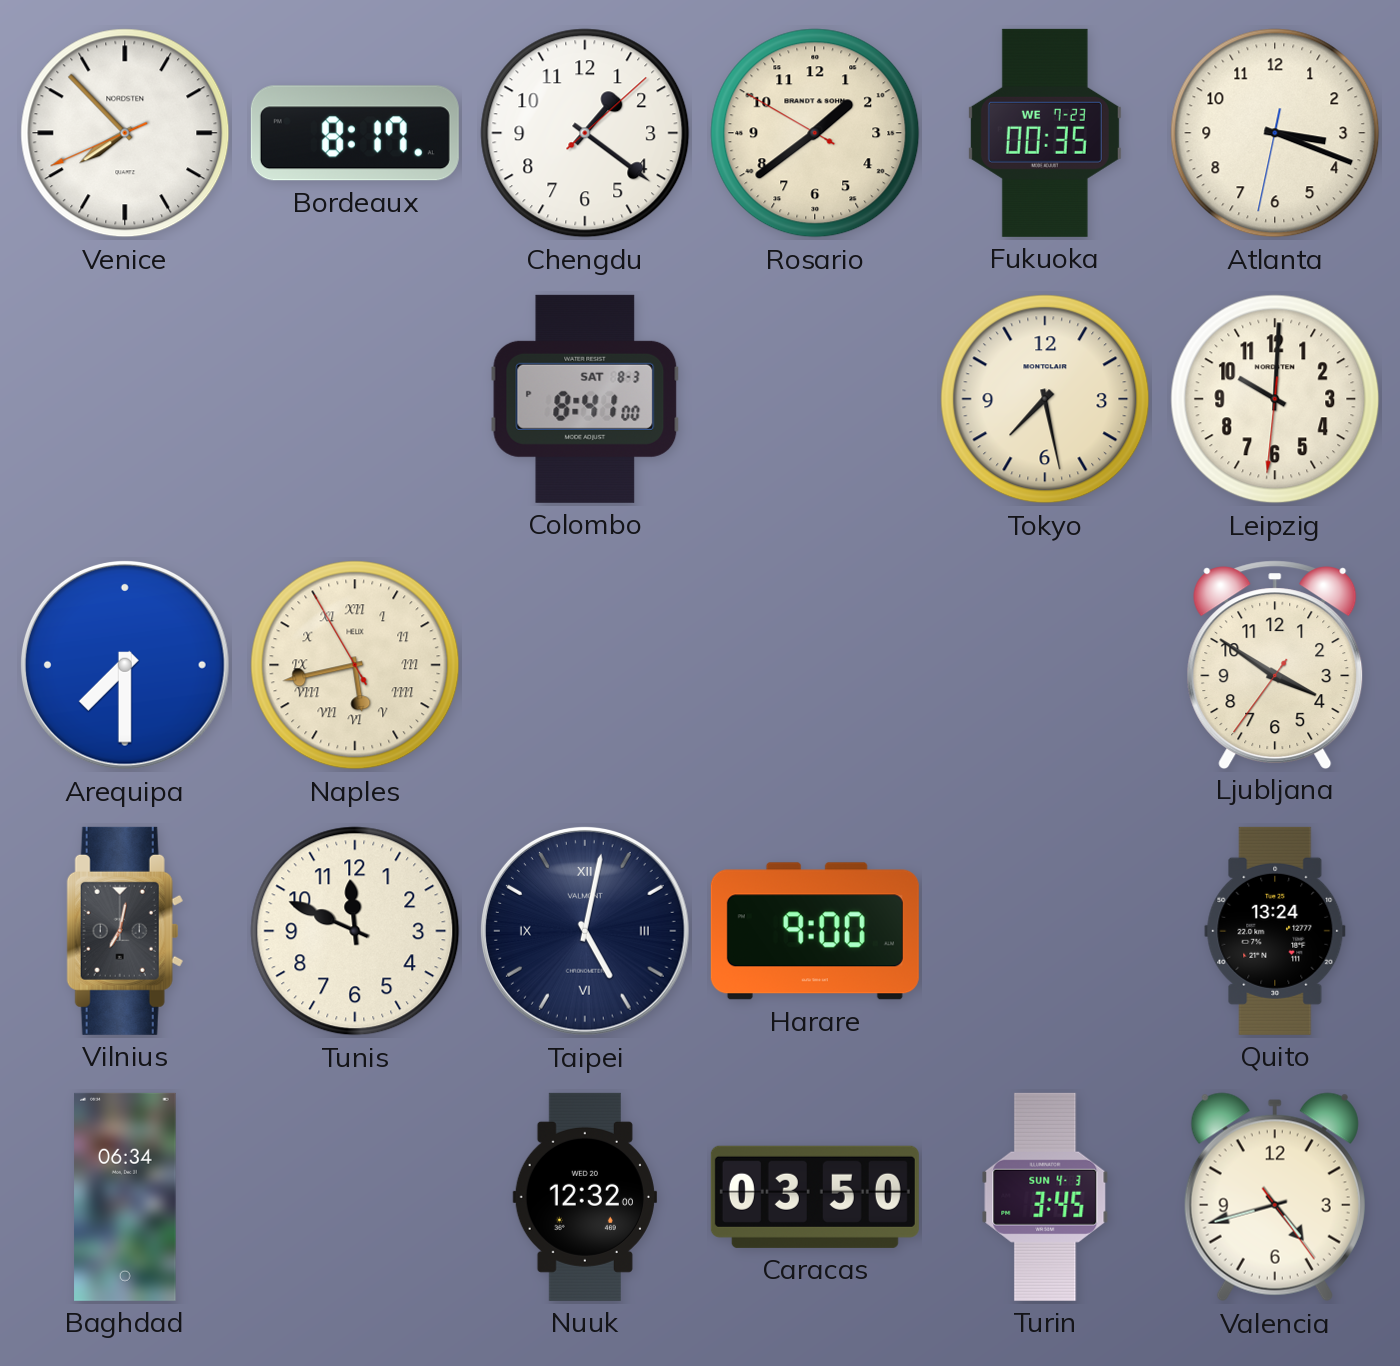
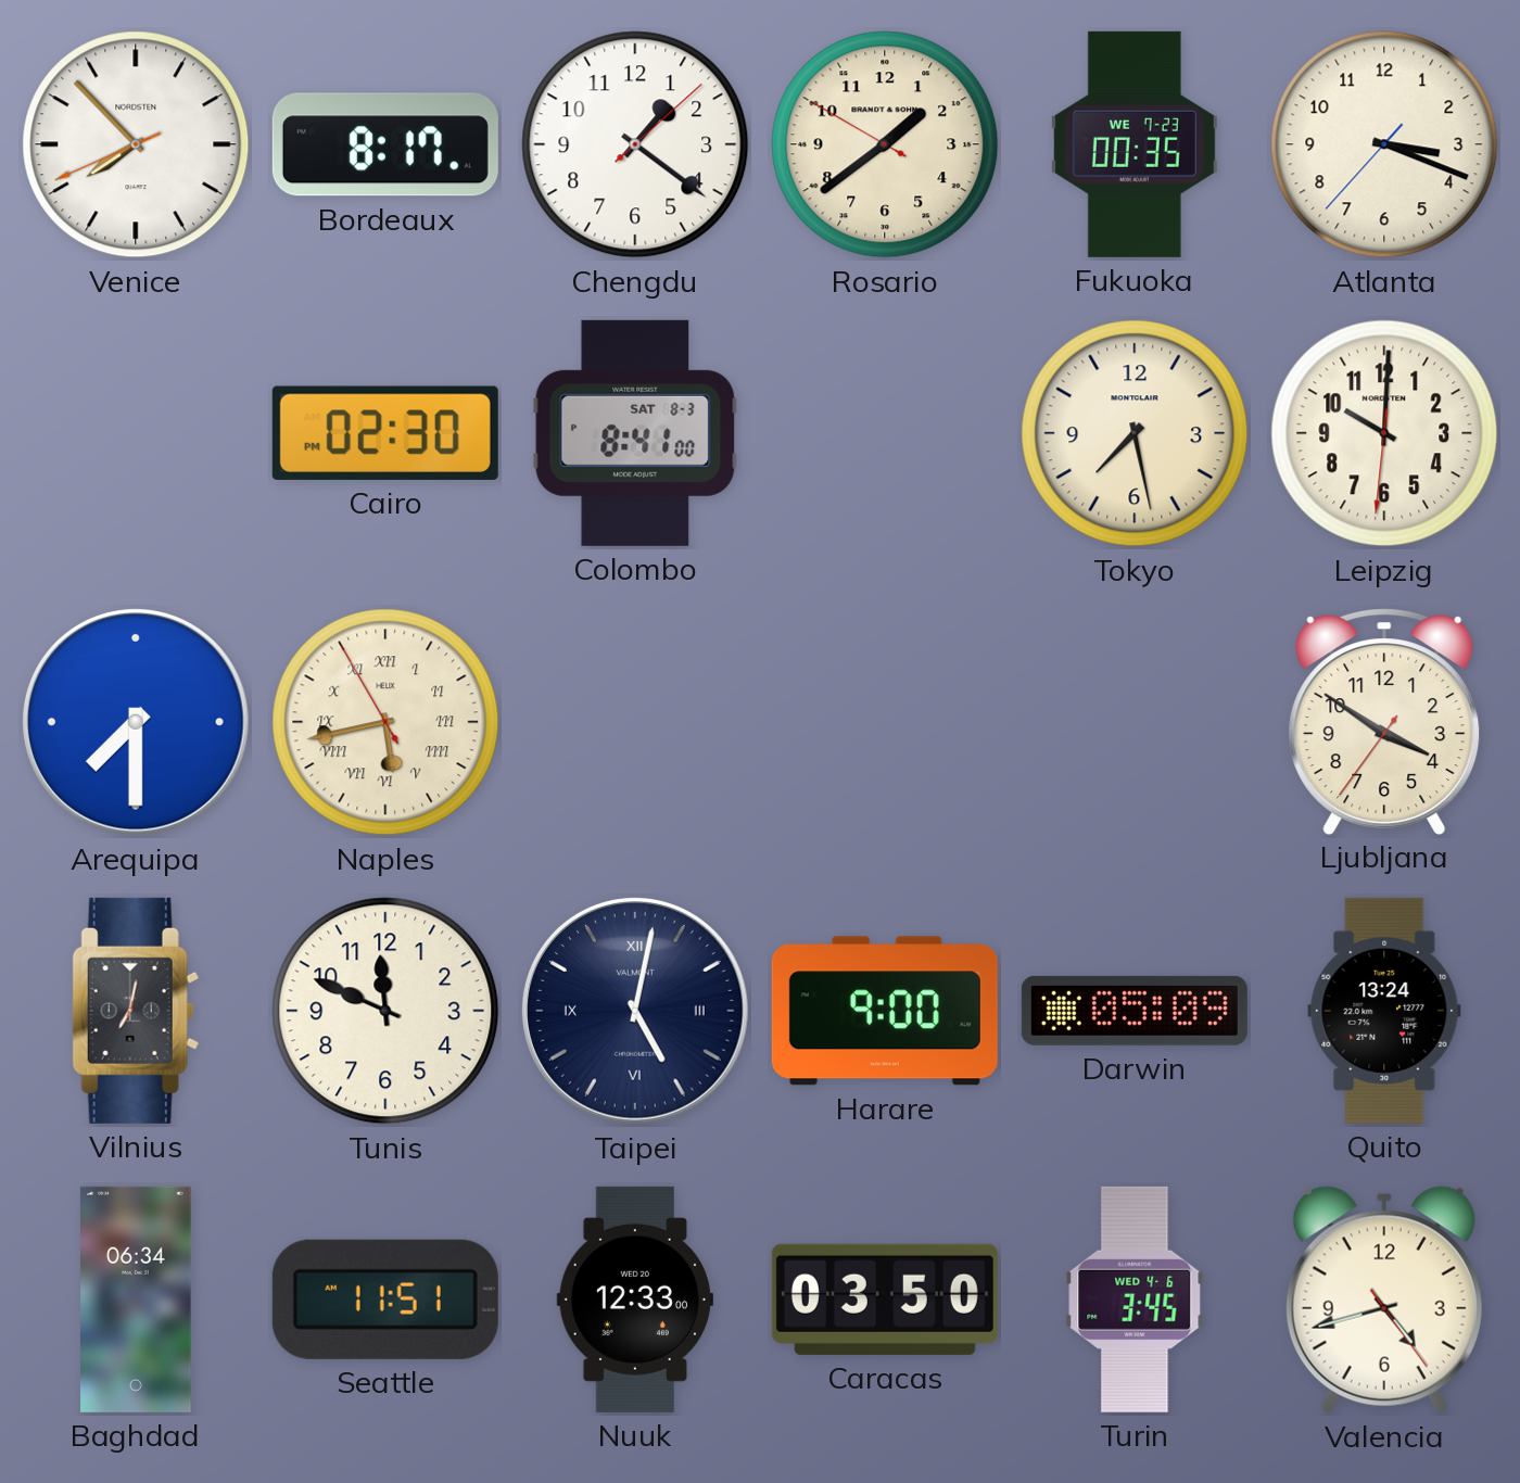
Atlanta: 3:18:32 -> 3:18:37
Cairo: none -> 02:30
Darwin: none -> 05:09
Seattle: none -> 11:51
Nuuk: 12:32 -> 12:33
Turin date: SUN 4-3 -> WED 4-6
